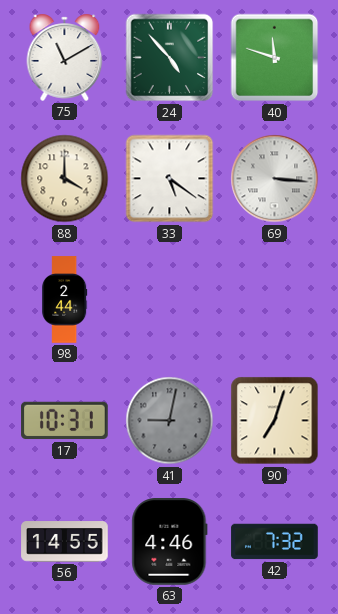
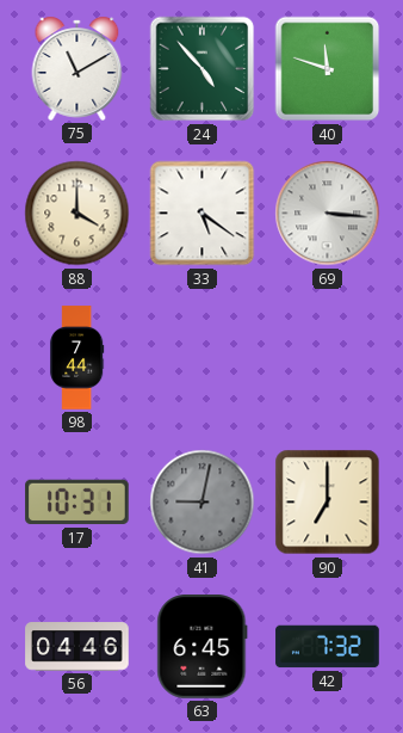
98: 2:44 -> 7:44
90: 7:03 -> 7:00
56: 14:55 -> 04:46
63: 4:46 -> 6:45
